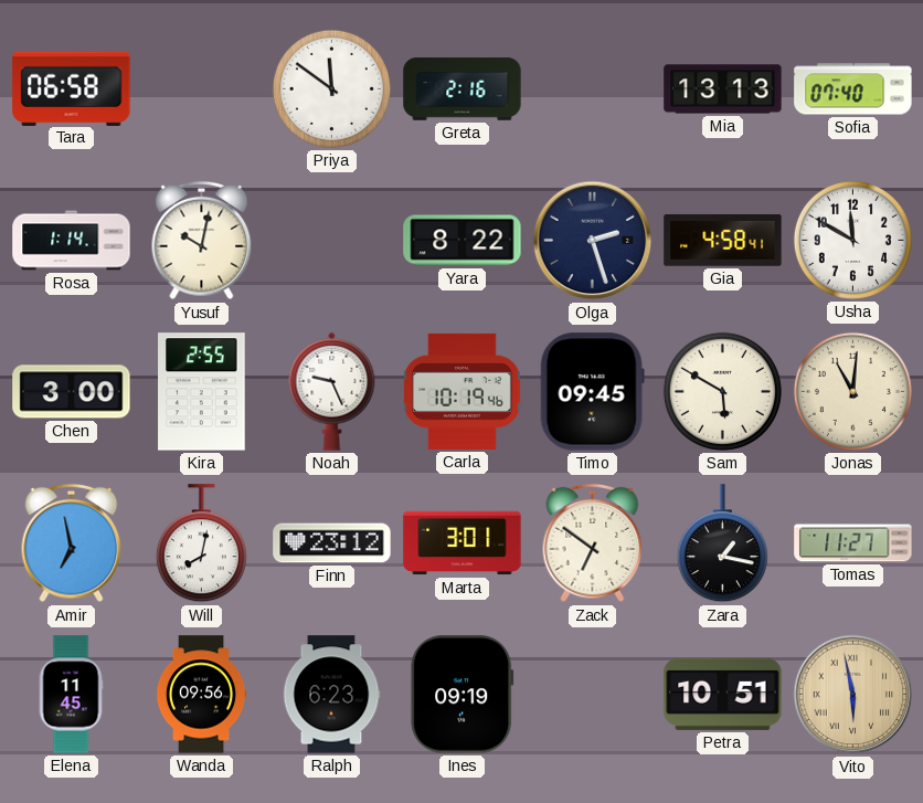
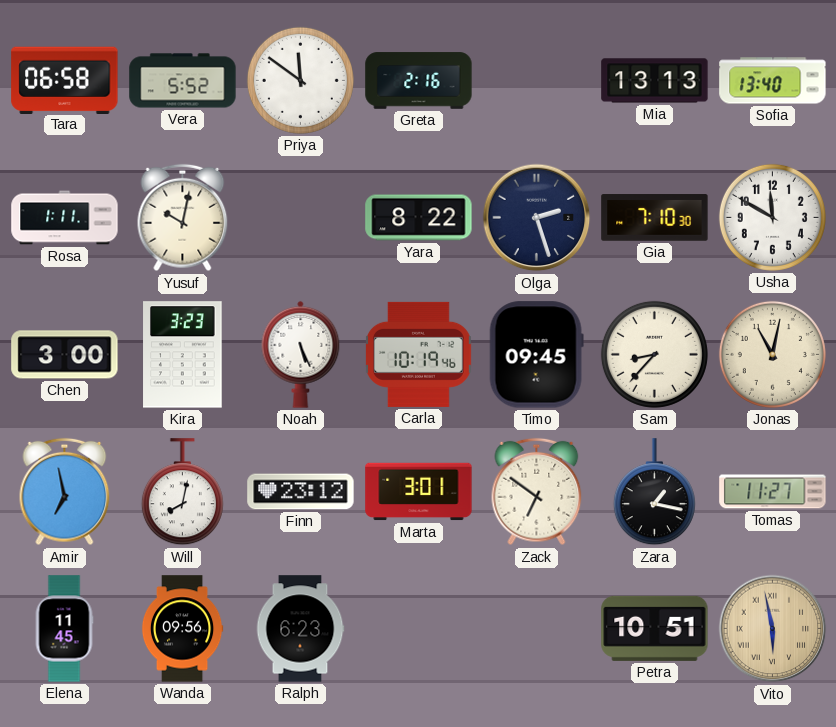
Vera: none -> 5:52
Sofia: 07:40 -> 13:40
Rosa: 1:14 -> 1:11
Gia: 4:58 -> 7:10
Kira: 2:55 -> 3:23
Noah: 9:26 -> 5:26
Sam: 5:50 -> 8:37
Jonas: 11:01 -> 11:02
Ines: 09:19 -> none
